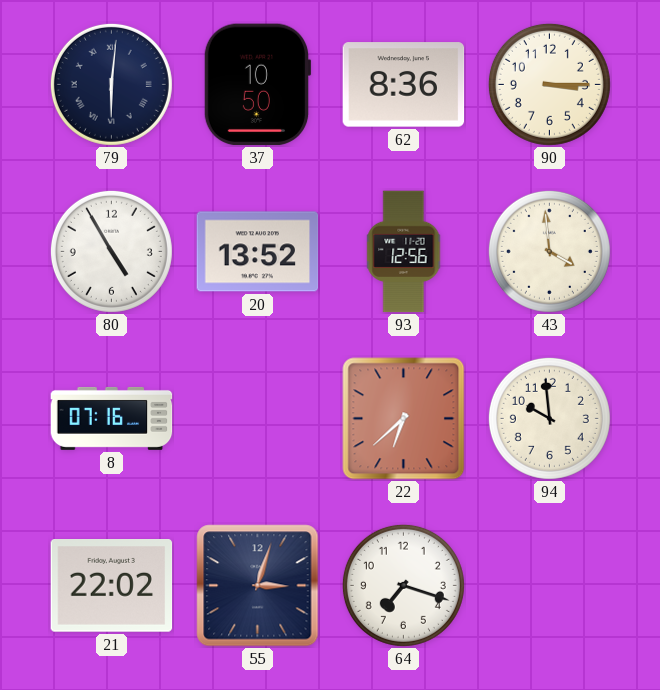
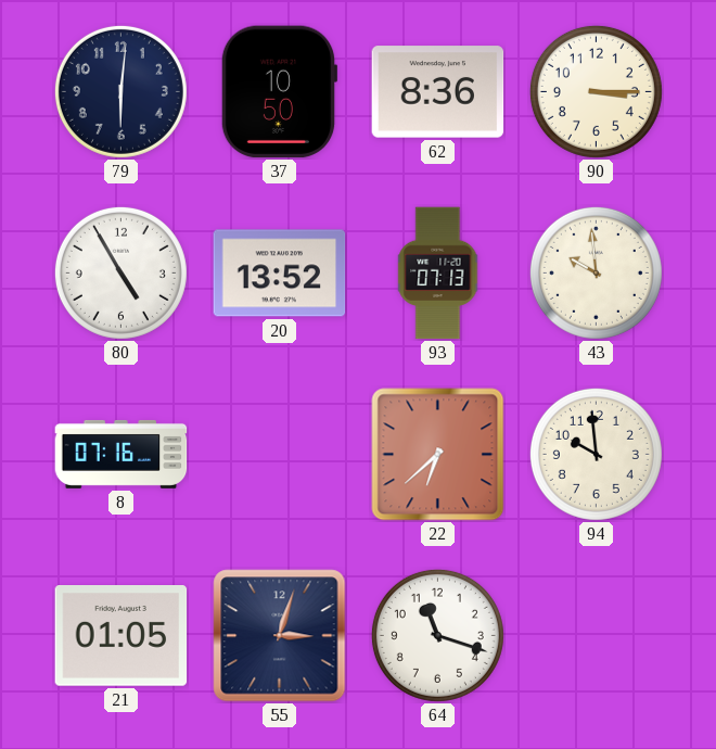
79 numerals: Roman -> Arabic
93: 12:56 -> 07:13
43: 3:59 -> 9:59
21: 22:02 -> 01:05
64: 7:18 -> 11:18
